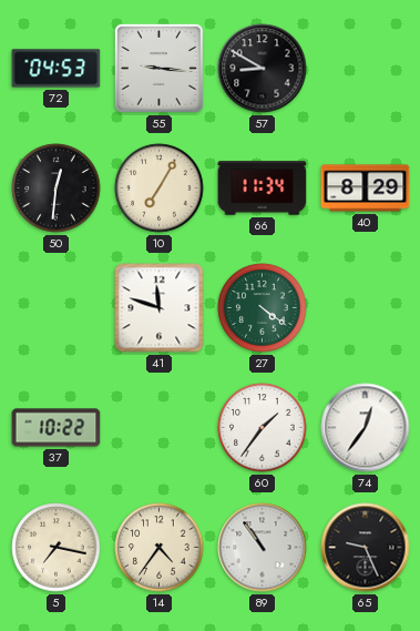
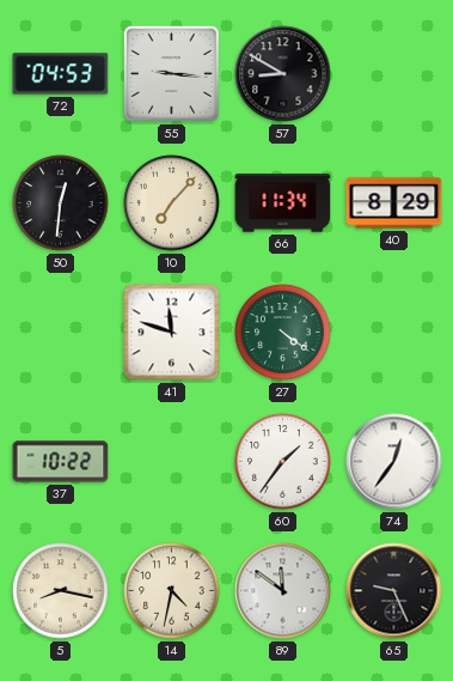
10: 7:05 -> 7:07
5: 7:17 -> 8:17
14: 4:36 -> 4:32
89: 10:54 -> 11:51
